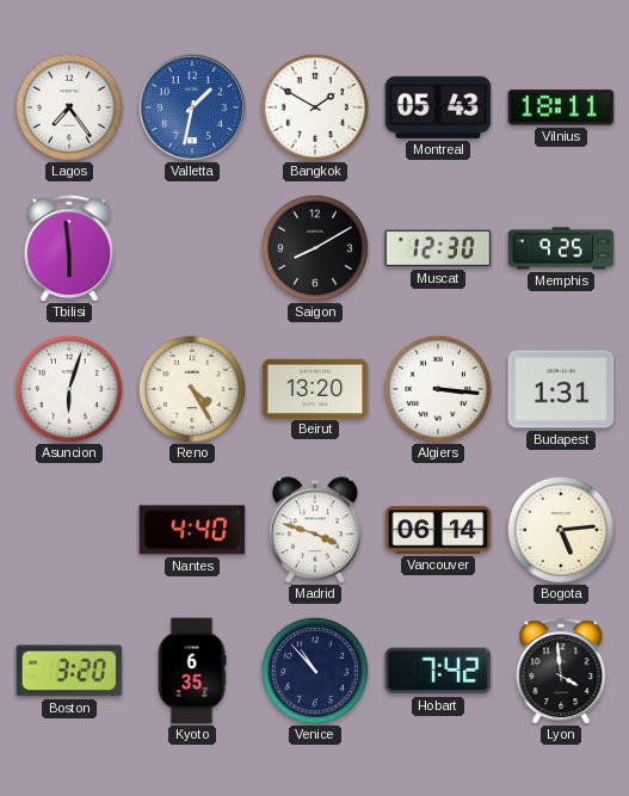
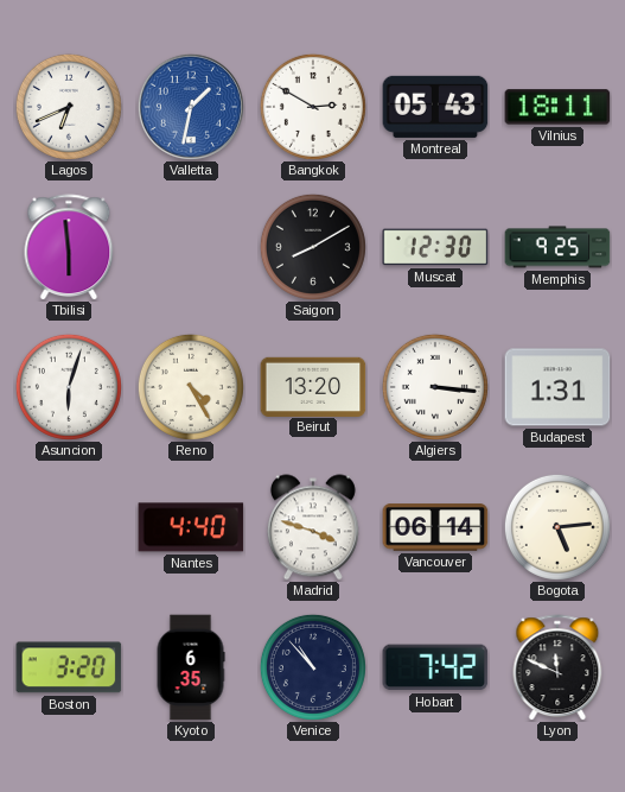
Lagos: 7:24 -> 6:41
Bangkok: 1:50 -> 2:50
Lyon: 3:59 -> 11:49
